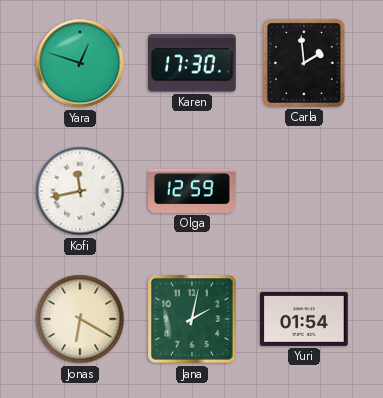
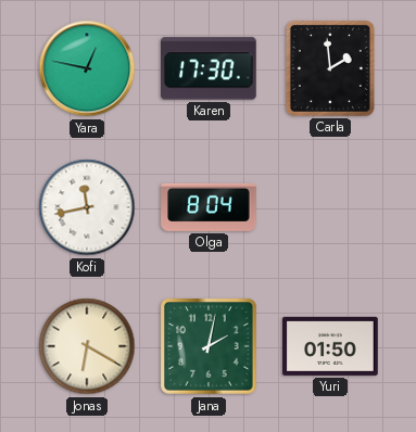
Yara: 12:48 -> 12:47
Olga: 12:59 -> 8:04
Yuri: 01:54 -> 01:50
